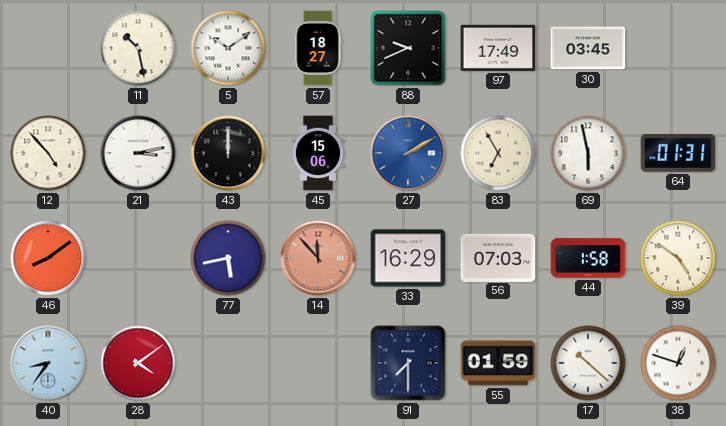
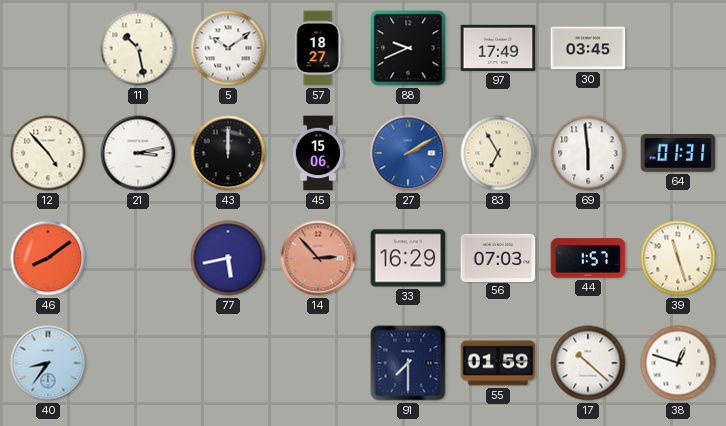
69: 5:58 -> 5:59
14: 11:53 -> 2:53
44: 1:58 -> 1:57
39: 4:51 -> 11:27
28: 4:09 -> none
